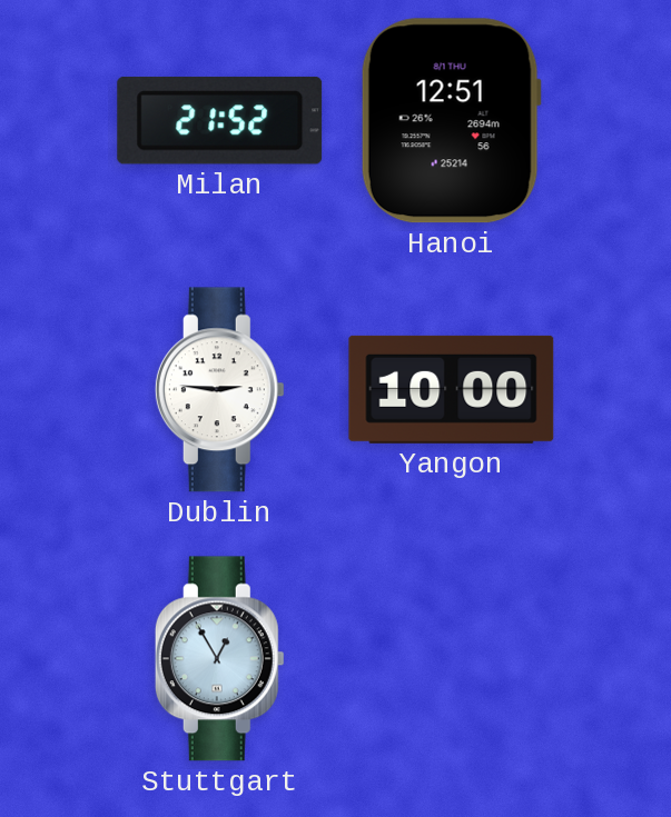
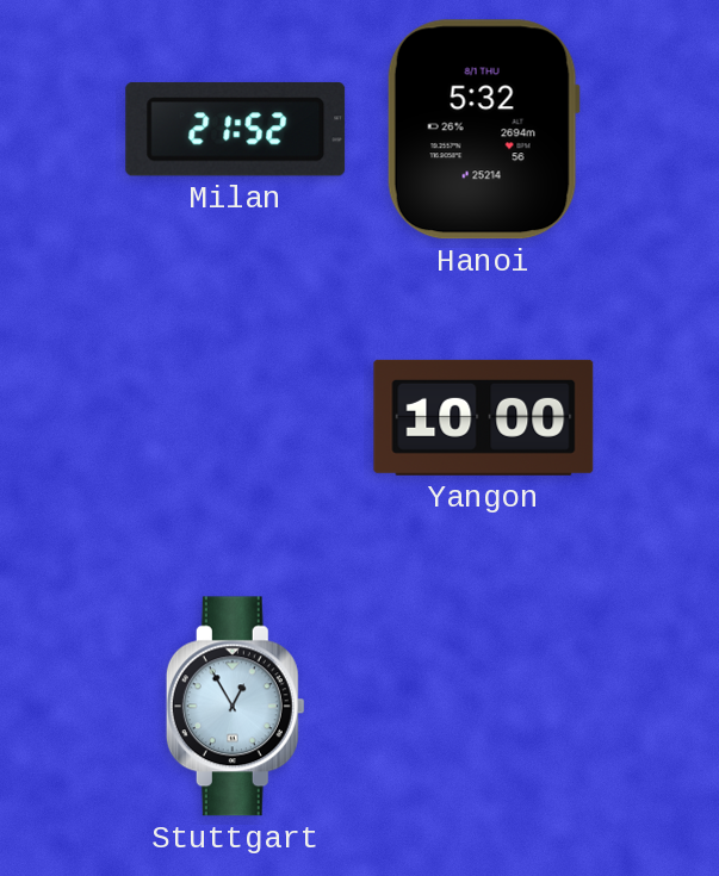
Hanoi: 12:51 -> 5:32
Dublin: 2:46 -> none
